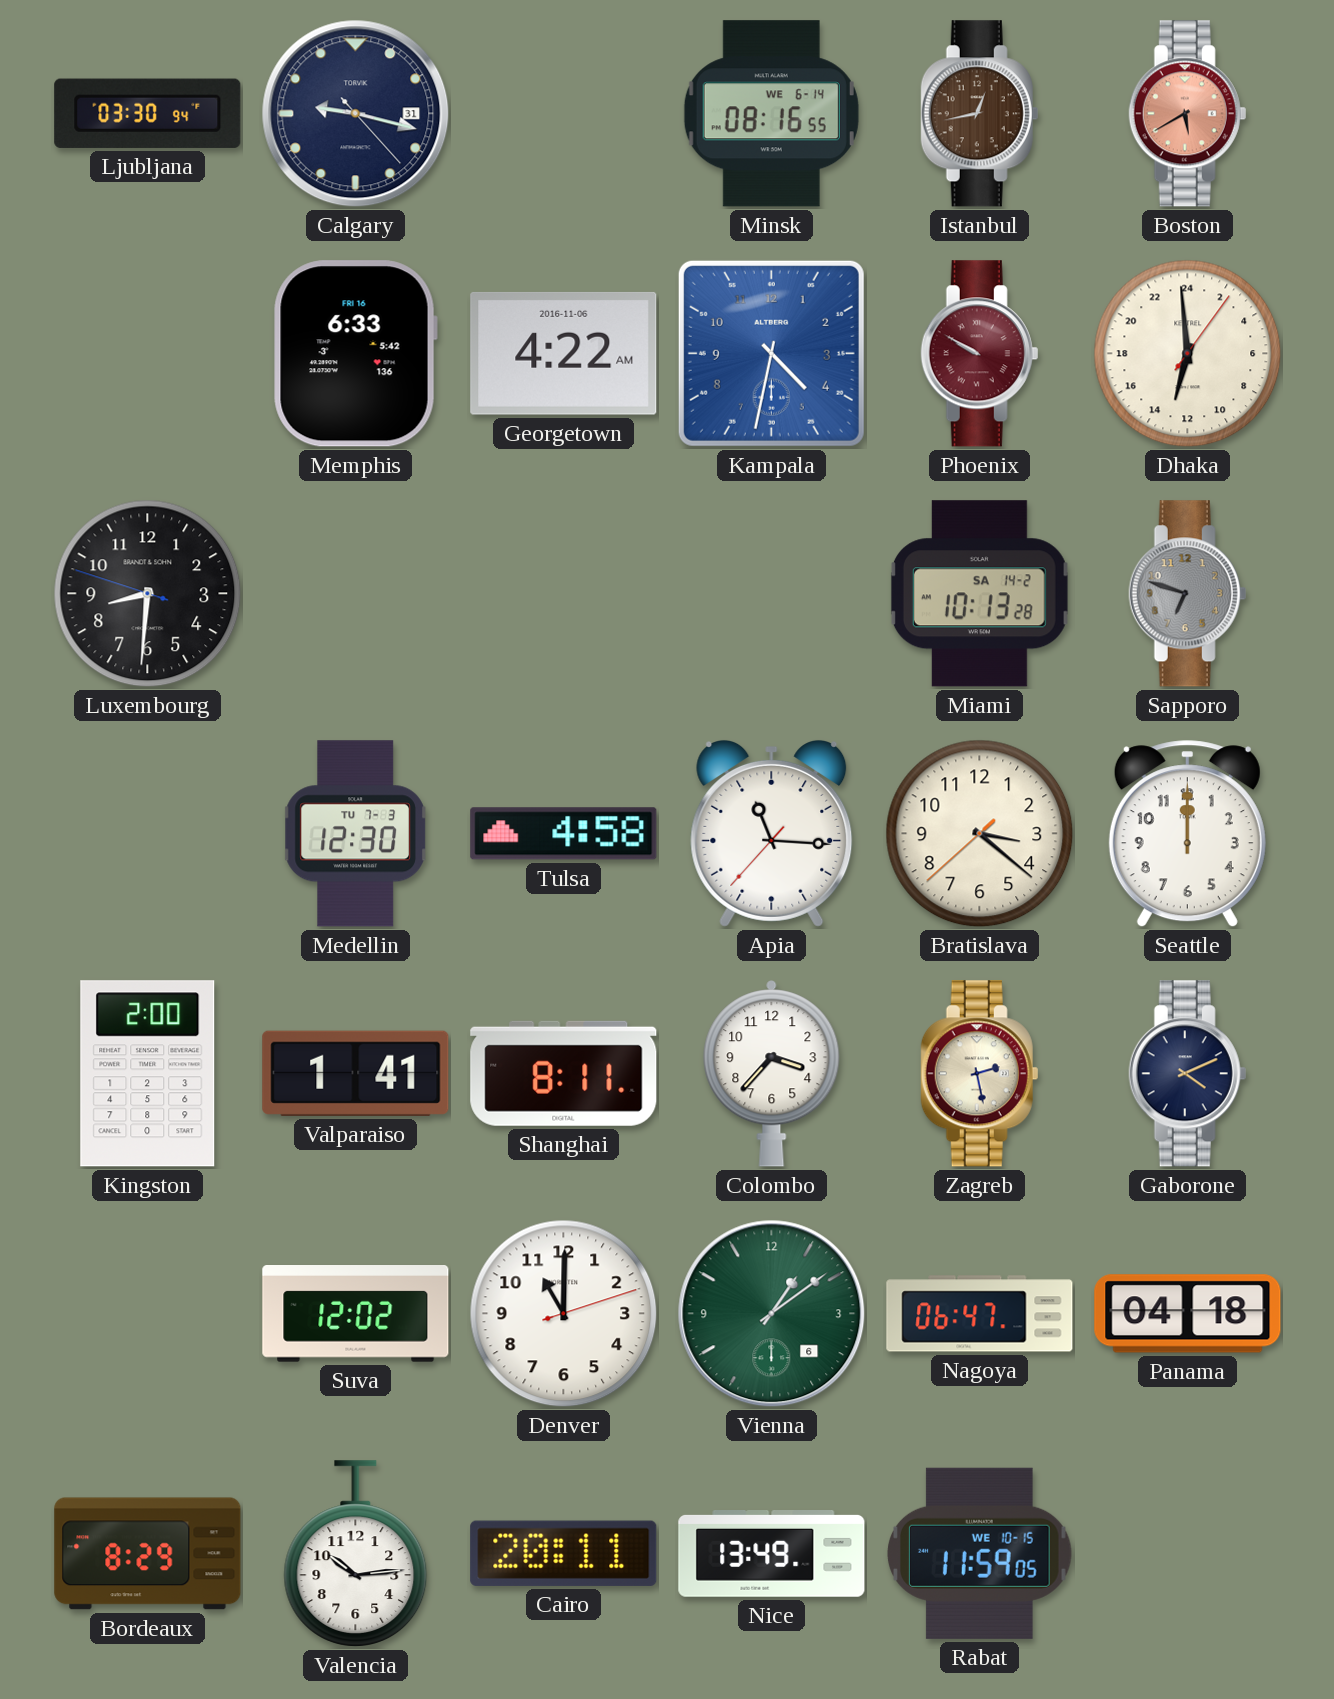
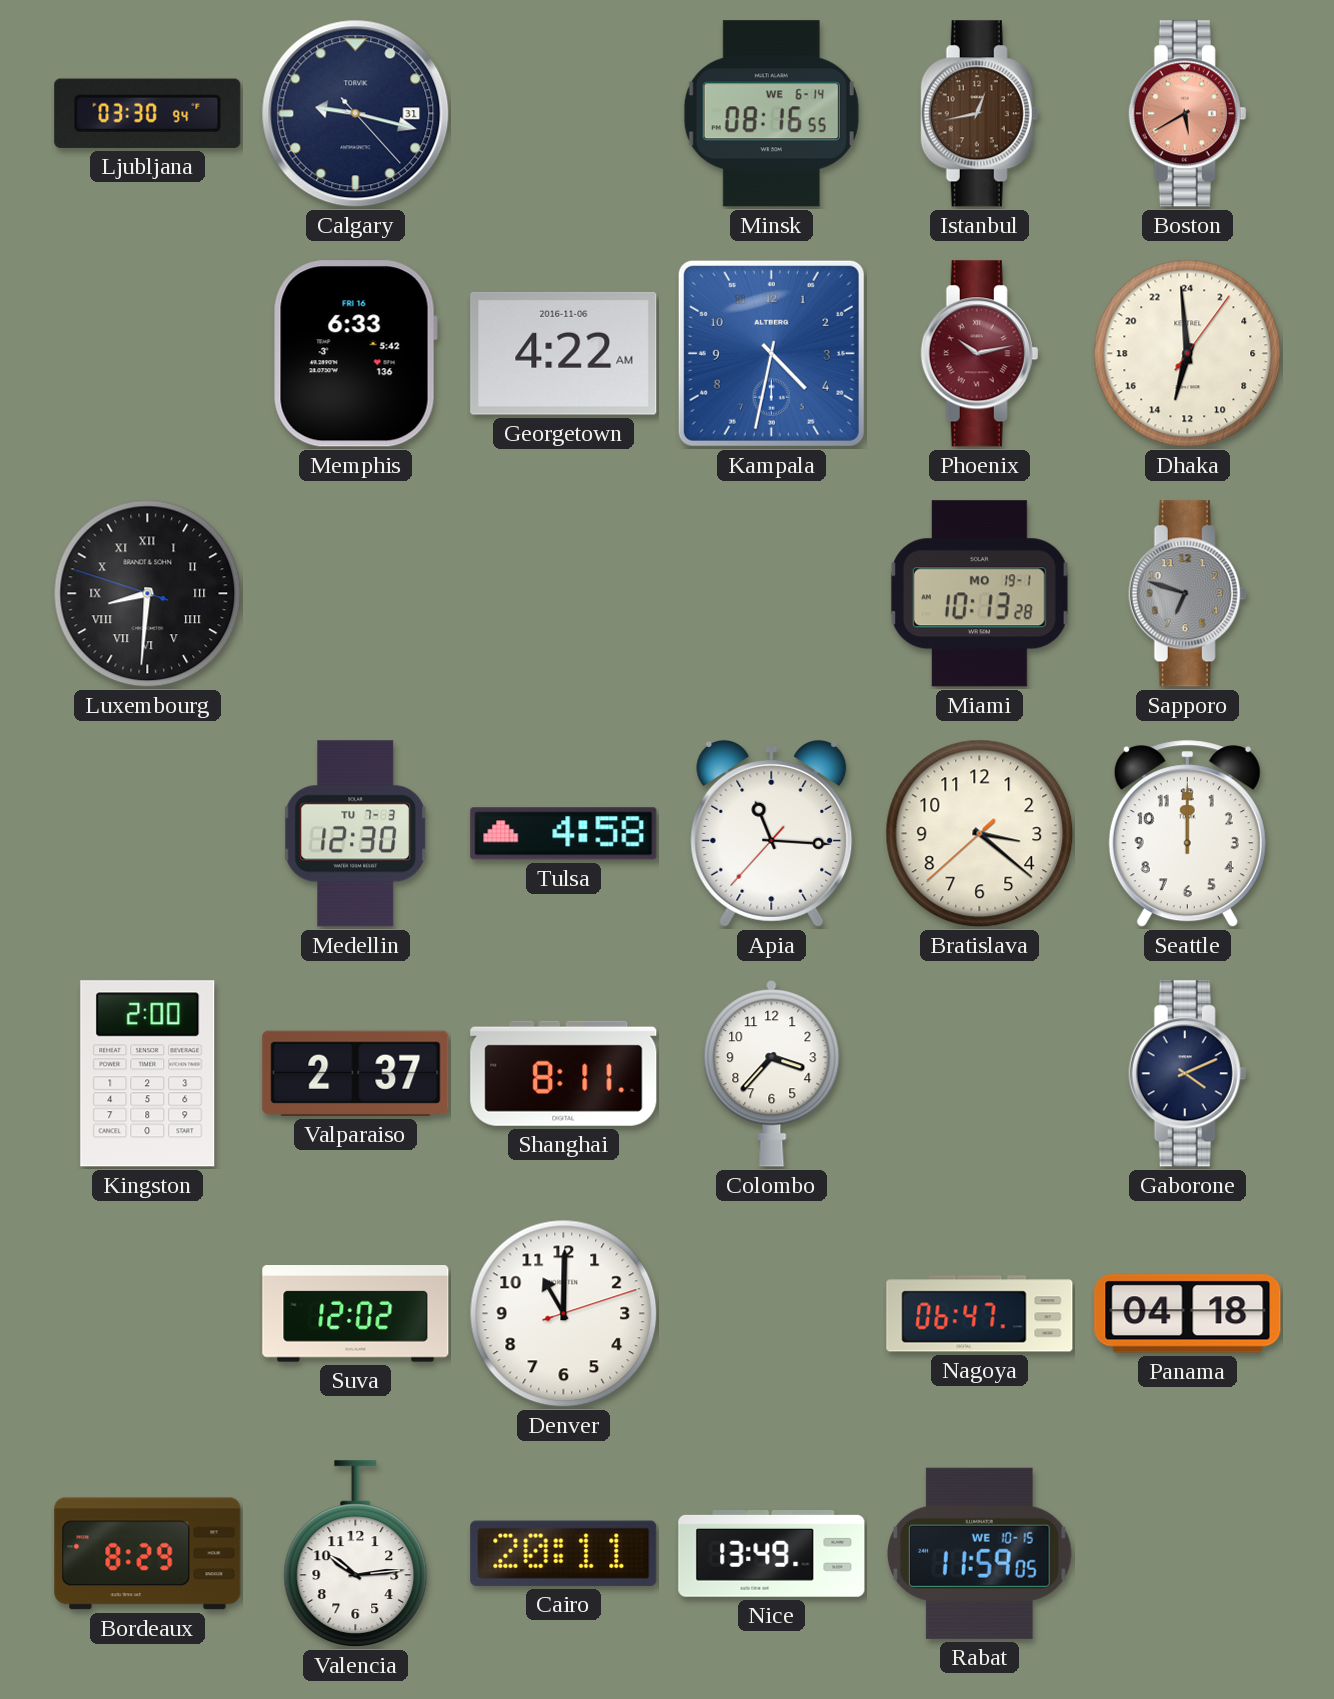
Phoenix: 9:50 -> 10:13
Luxembourg numerals: Arabic -> Roman
Miami date: SA 14-2 -> MO 19-1
Valparaiso: 1:41 -> 2:37
Zagreb: 2:28 -> none
Vienna: 1:09 -> none
